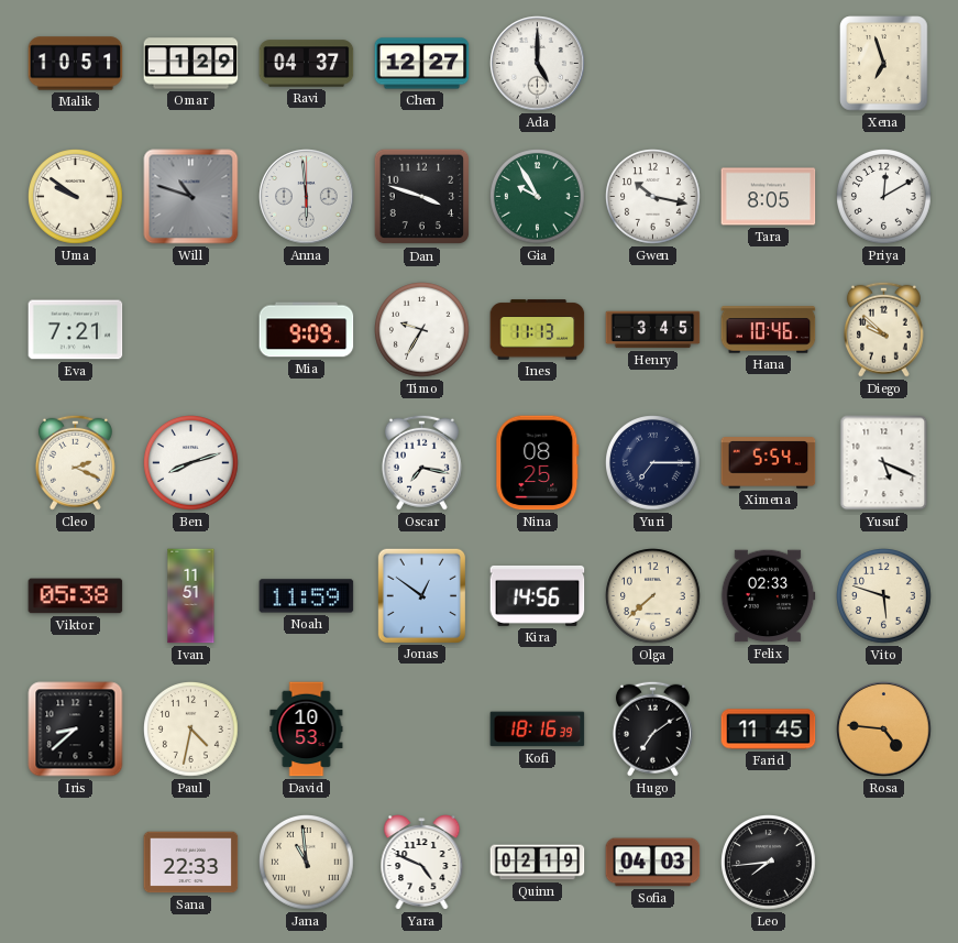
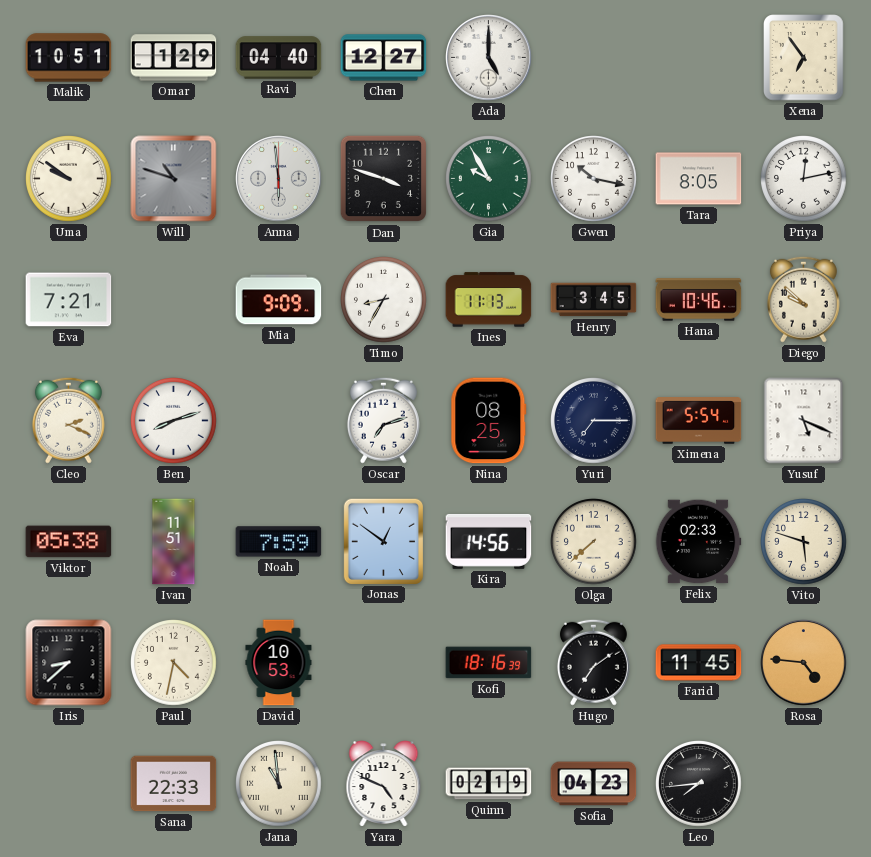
Ravi: 04:37 -> 04:40
Xena: 6:57 -> 6:54
Priya: 12:10 -> 12:13
Timo: 9:35 -> 8:35
Oscar: 7:17 -> 7:12
Noah: 11:59 -> 7:59
Sofia: 04:03 -> 04:23
